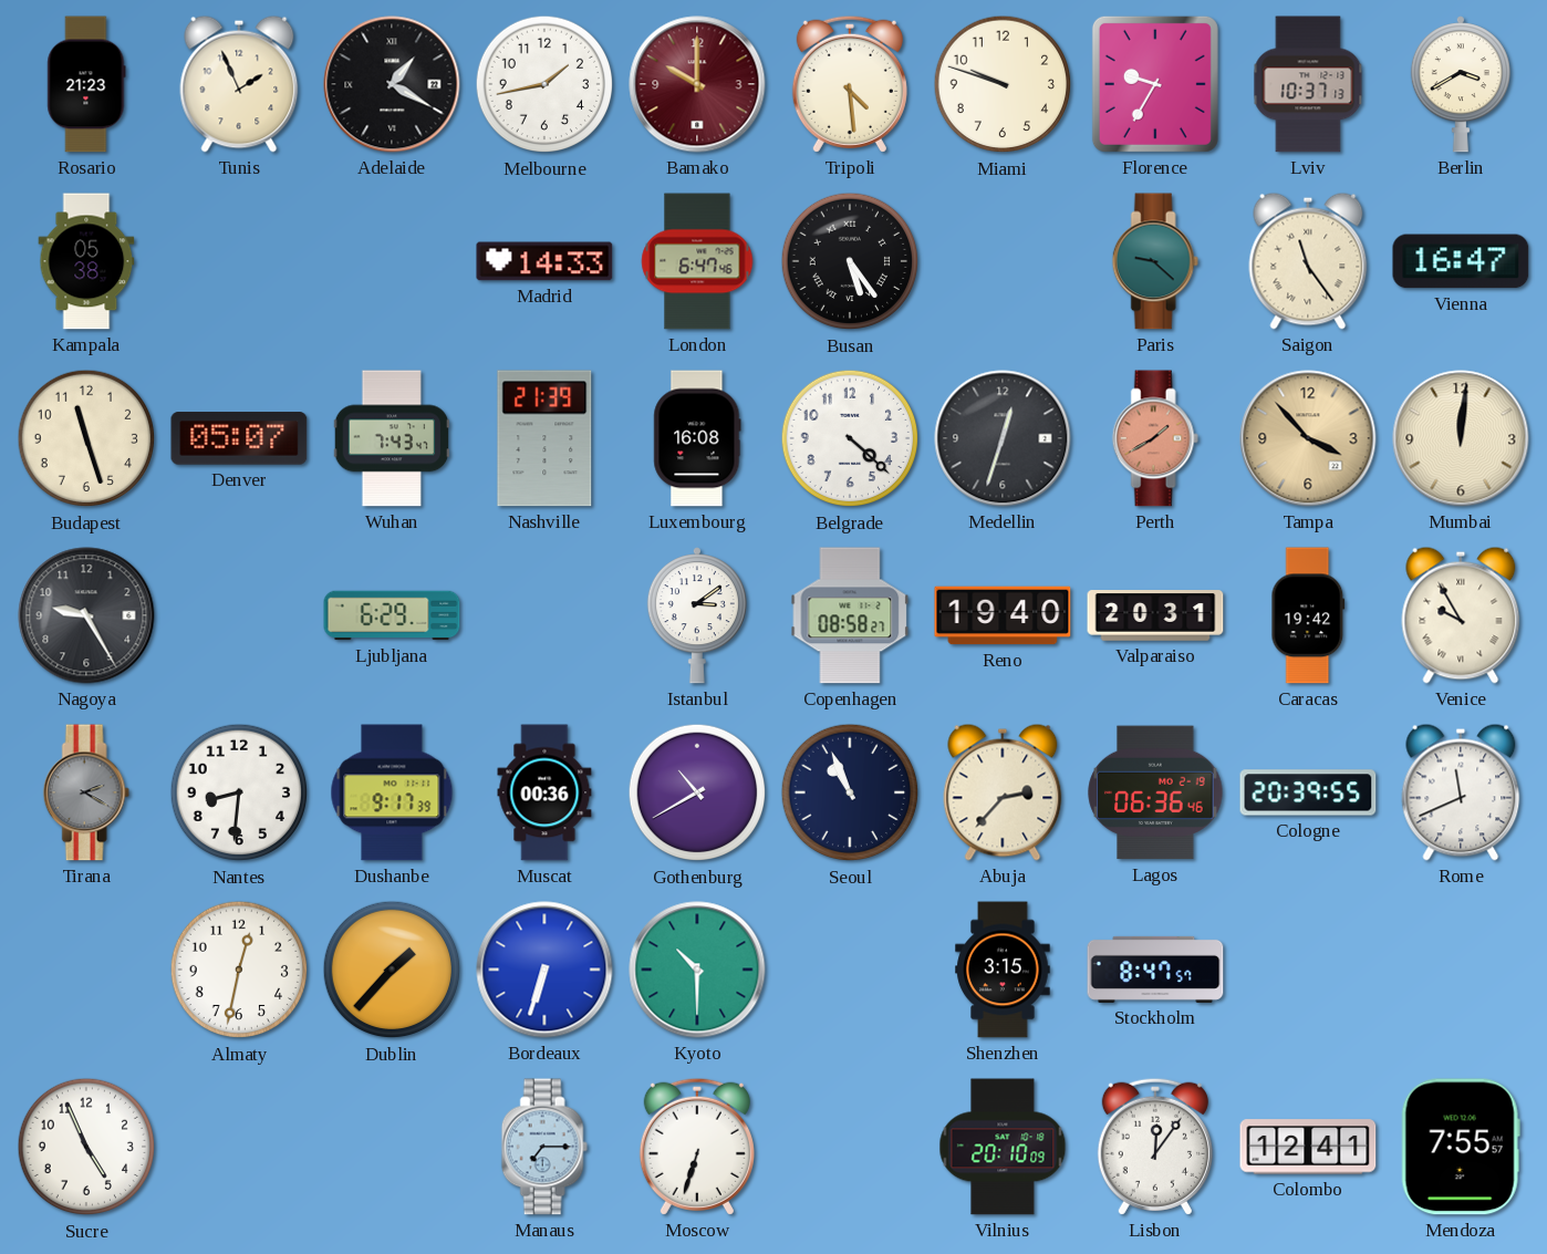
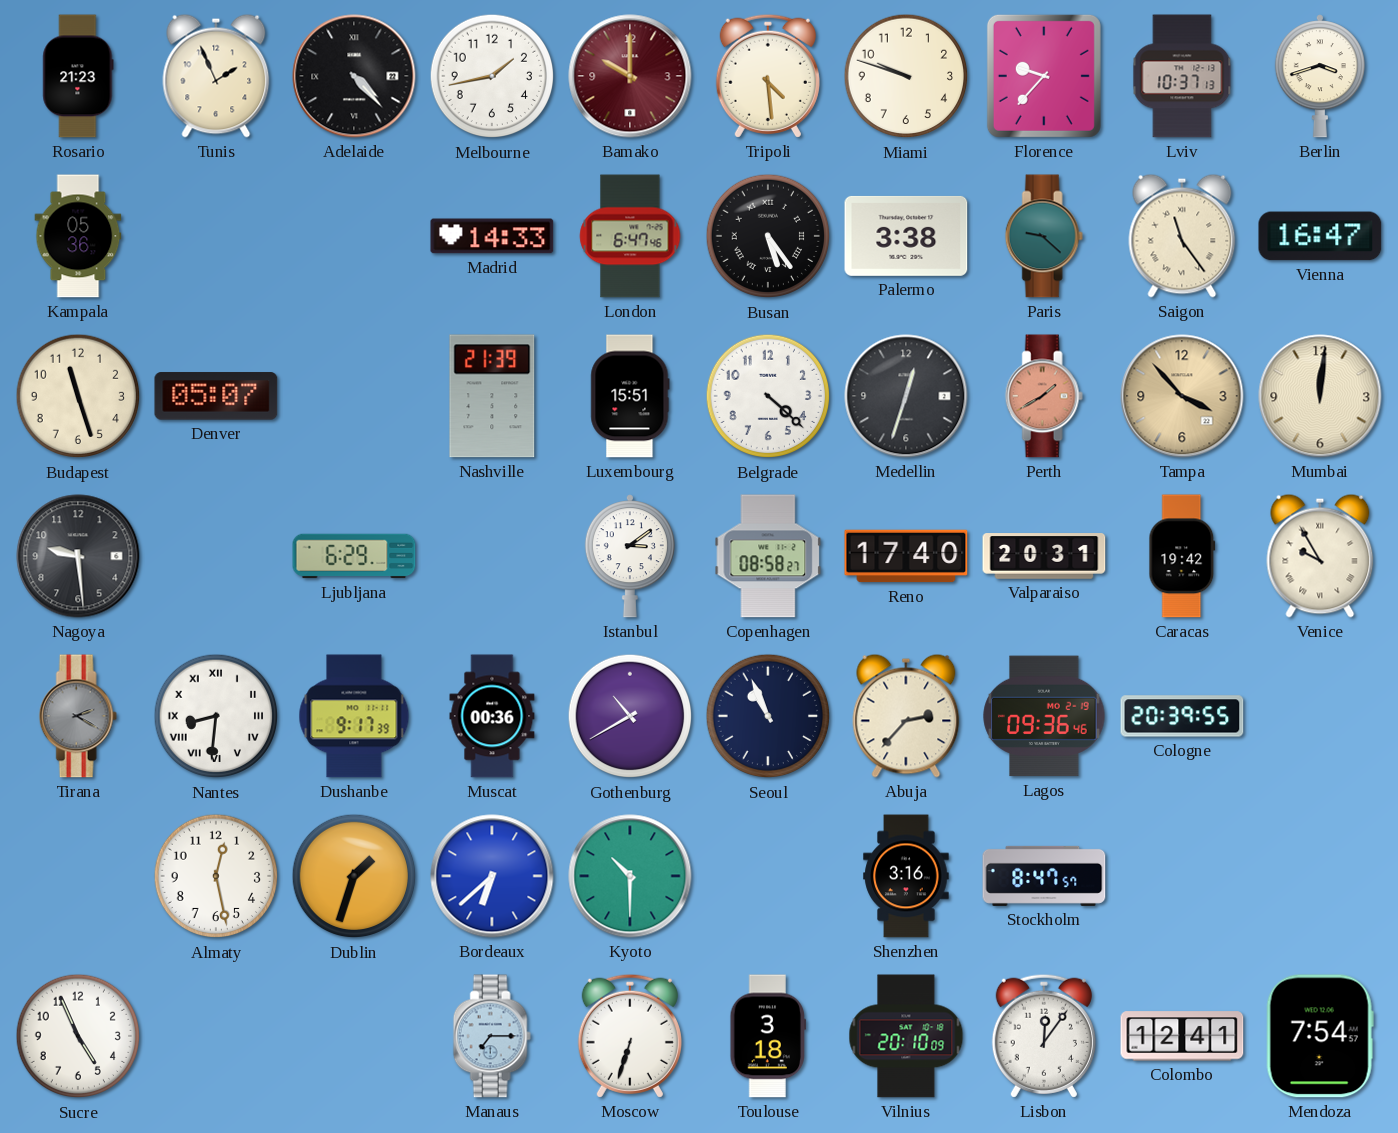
Adelaide: 1:20 -> 4:23
Florence: 9:35 -> 9:37
Berlin: 3:40 -> 3:42
Kampala: 05:38 -> 05:36
Palermo: none -> 3:38
Wuhan: 7:43 -> none
Luxembourg: 16:08 -> 15:51
Nagoya: 9:25 -> 9:29
Reno: 19:40 -> 17:40
Nantes numerals: Arabic -> Roman
Lagos: 06:36 -> 09:36
Rome: 11:41 -> none
Almaty: 12:32 -> 12:28
Dublin: 1:37 -> 1:33
Bordeaux: 6:33 -> 6:38
Shenzhen: 3:15 -> 3:16
Toulouse: none -> 3:18
Mendoza: 7:55 -> 7:54
